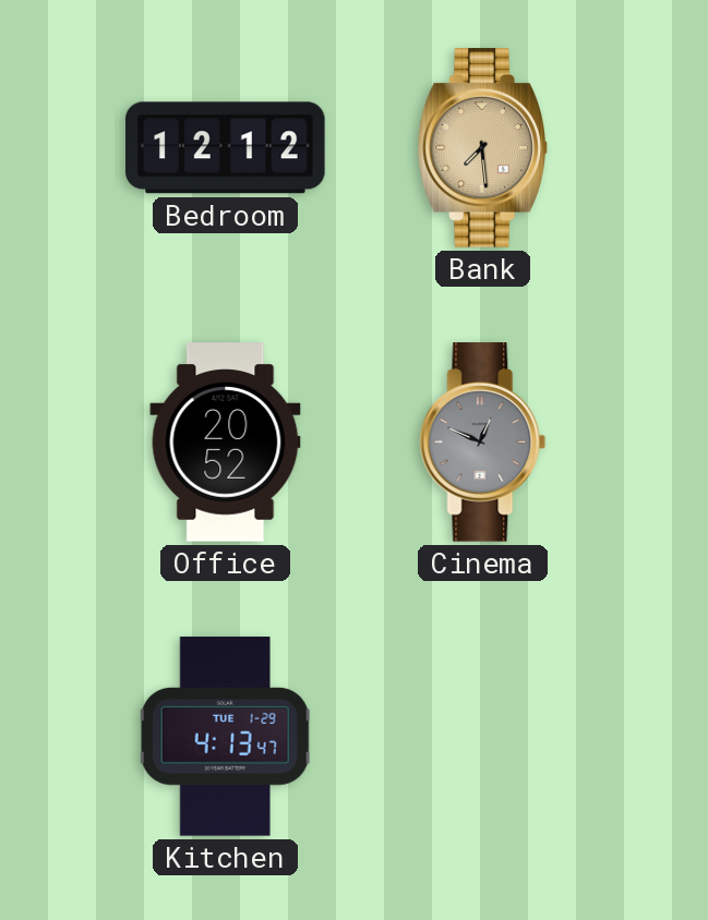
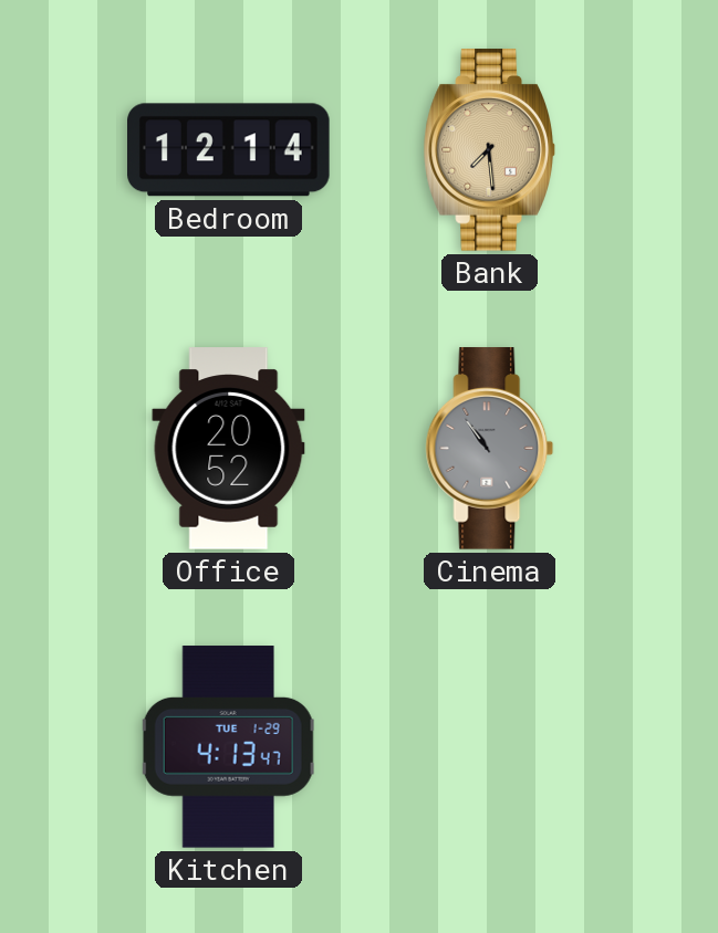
Bedroom: 12:12 -> 12:14
Cinema: 12:49 -> 10:54
